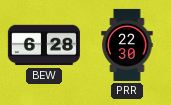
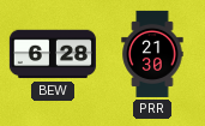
PRR: 22:30 -> 21:30
